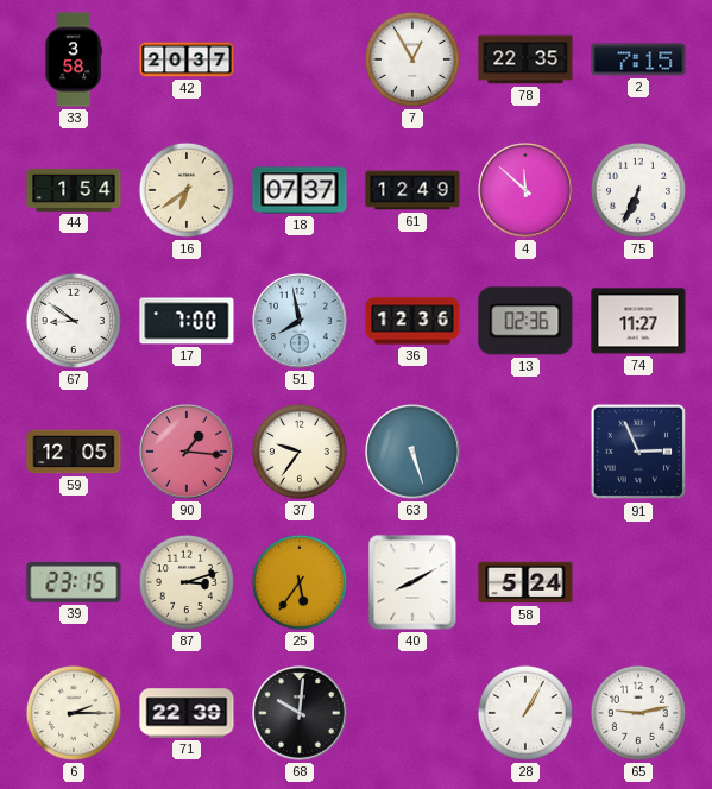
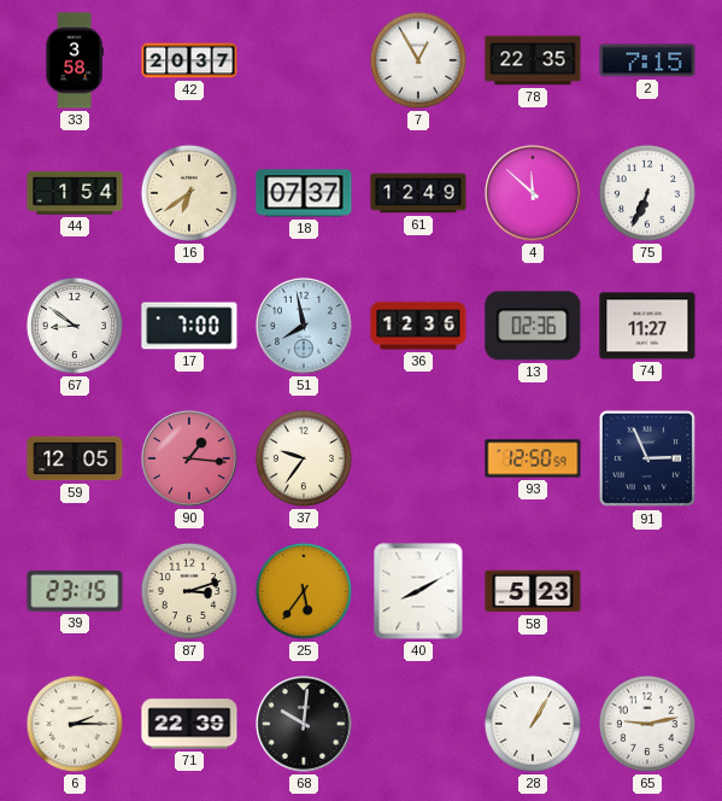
63: 5:27 -> none
93: none -> 12:50
58: 5:24 -> 5:23
